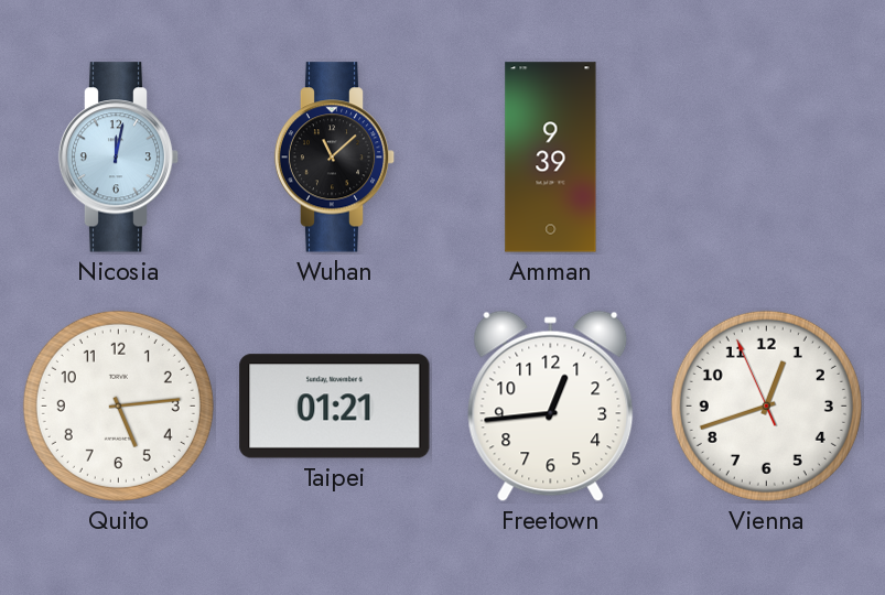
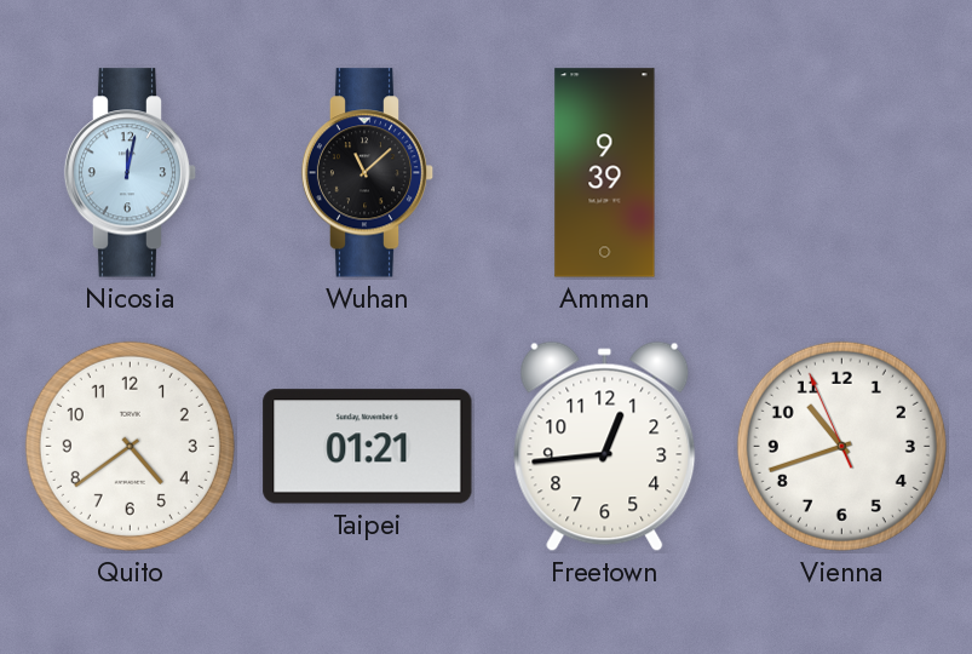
Quito: 5:14 -> 4:39
Vienna: 12:41 -> 10:41
